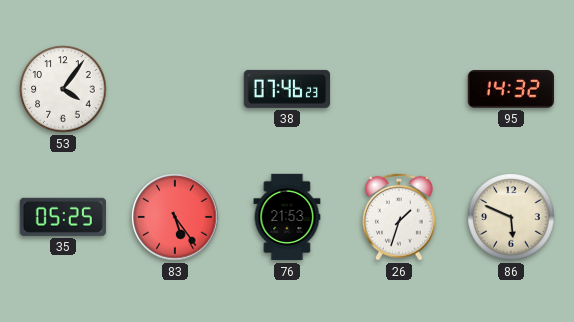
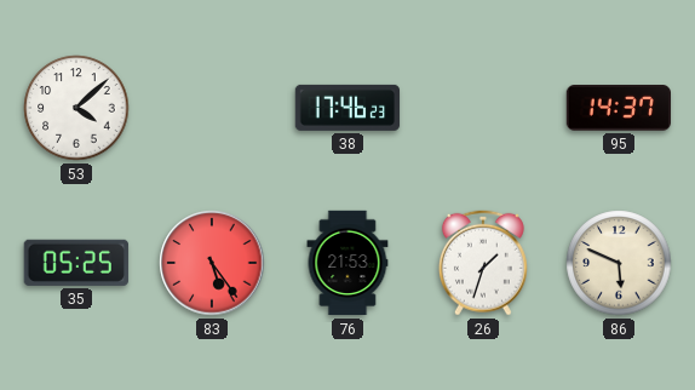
53: 4:06 -> 4:08
38: 07:46 -> 17:46
95: 14:32 -> 14:37
